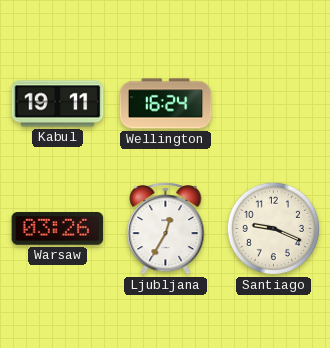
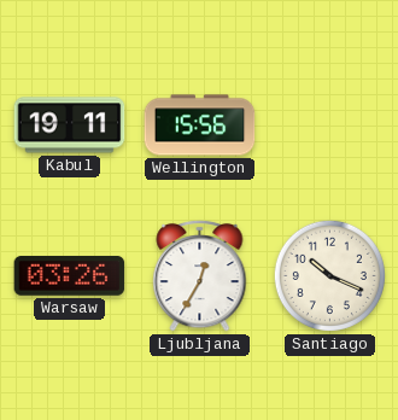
Wellington: 16:24 -> 15:56
Santiago: 9:19 -> 10:19
